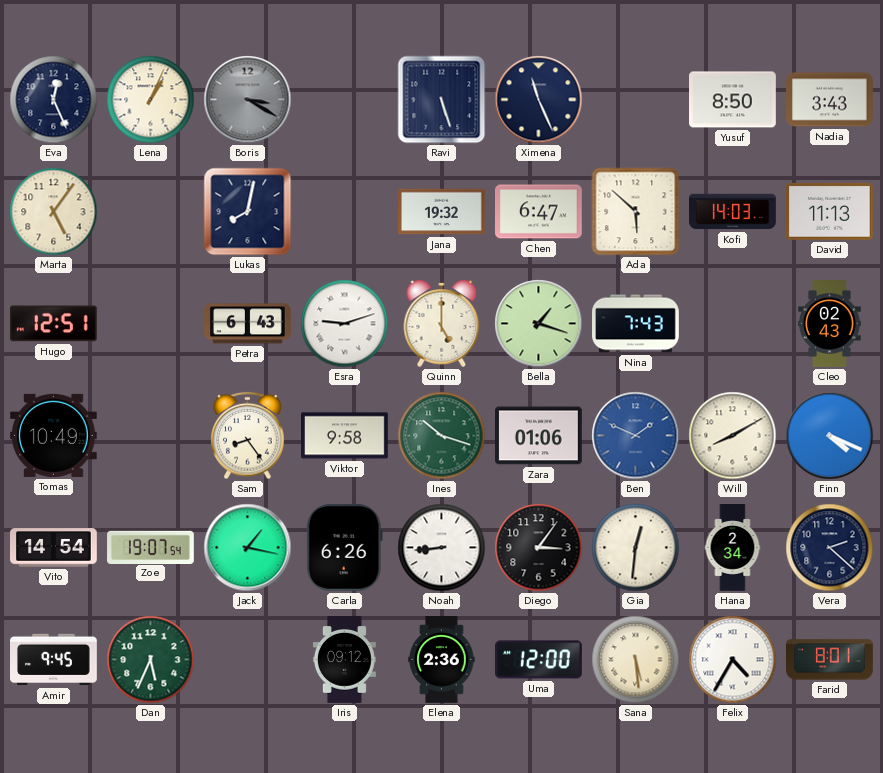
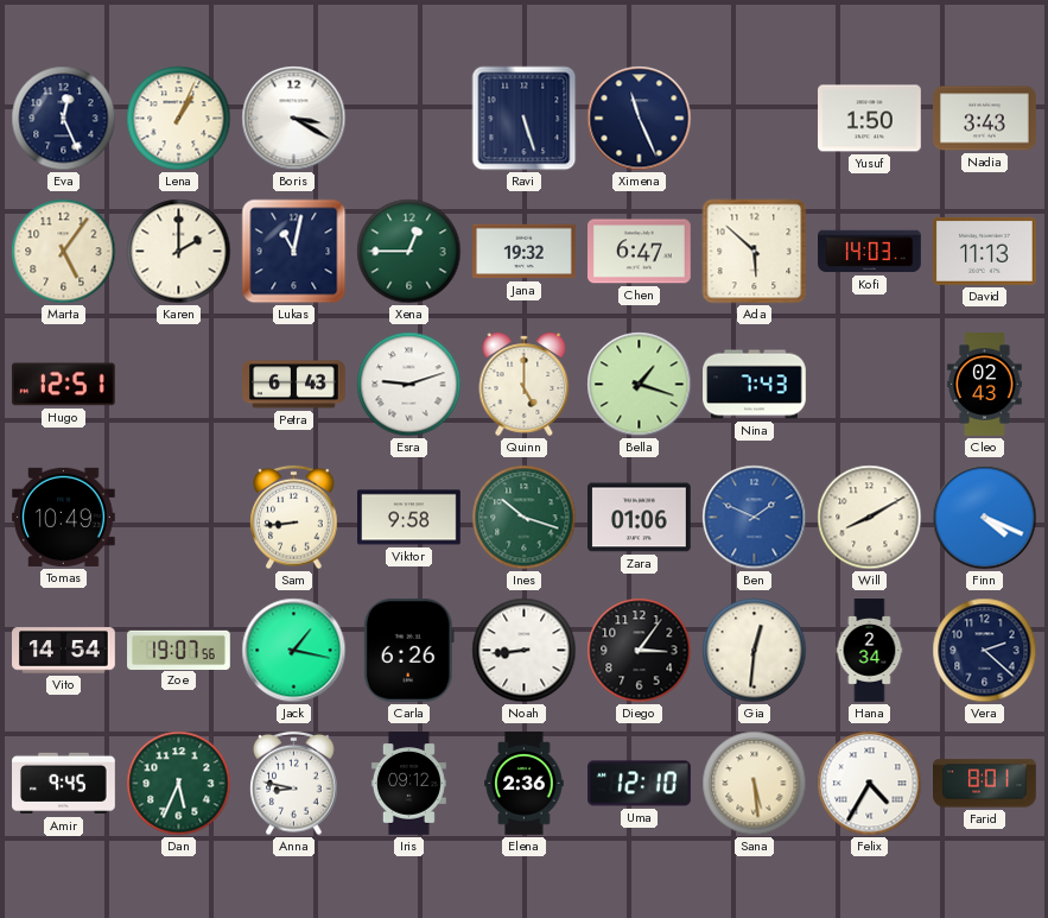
Boris dial: grey -> white
Yusuf: 8:50 -> 1:50
Karen: none -> 2:00
Lukas: 8:02 -> 11:02
Xena: none -> 12:45
Sam: 8:24 -> 8:44
Zoe: 19:07:54 -> 19:07:56
Anna: none -> 8:47
Uma: 12:00 -> 12:10
